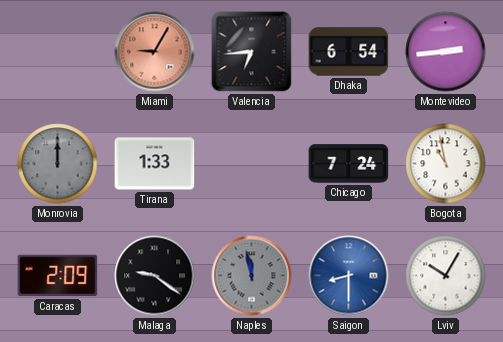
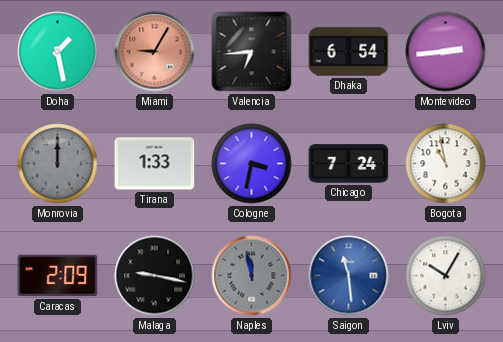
Doha: none -> 1:28
Cologne: none -> 3:32
Malaga: 9:21 -> 9:17
Saigon: 8:30 -> 11:29
